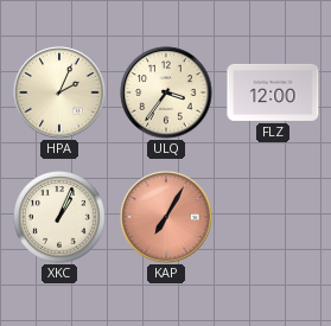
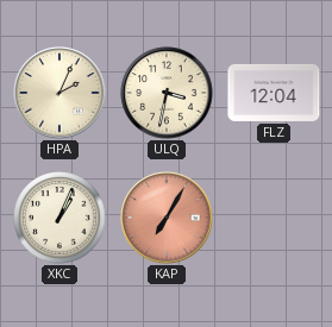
ULQ: 3:36 -> 3:32
FLZ: 12:00 -> 12:04
